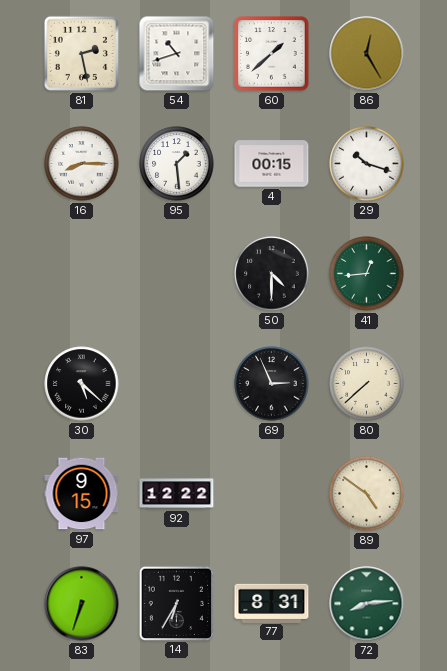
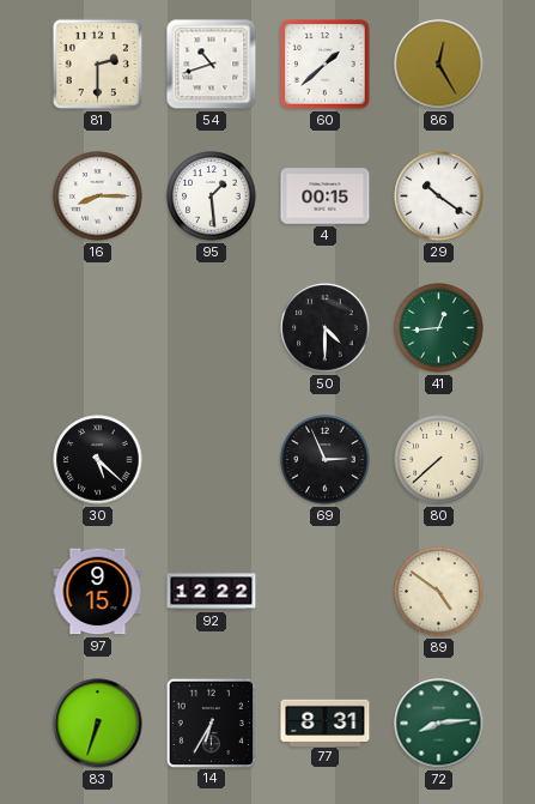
81: 2:28 -> 2:30
29: 10:18 -> 10:21
